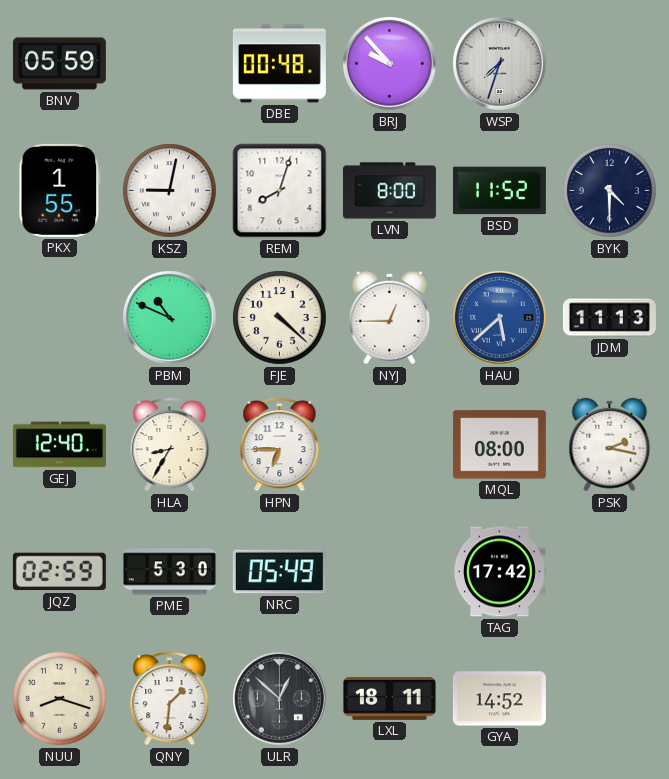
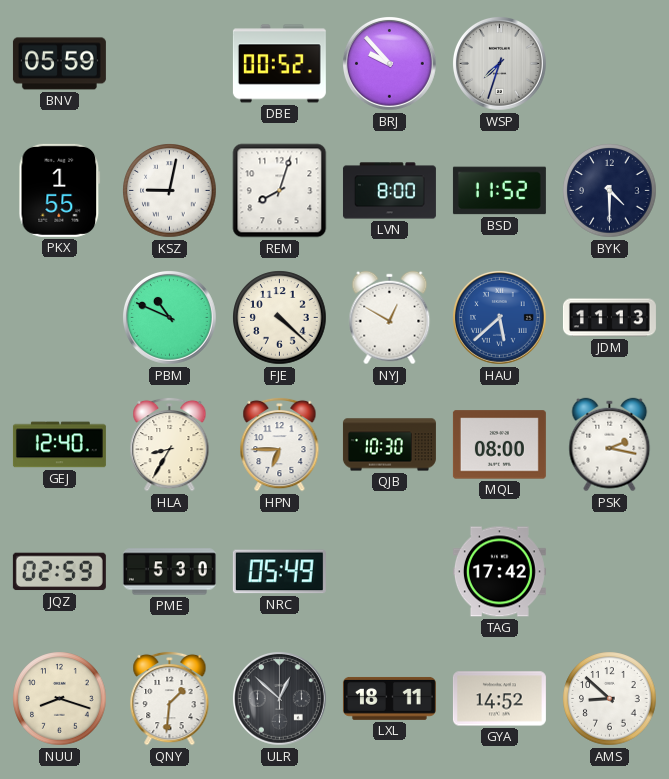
DBE: 00:48 -> 00:52
NYJ: 12:45 -> 12:50
QJB: none -> 10:30
AMS: none -> 8:52
